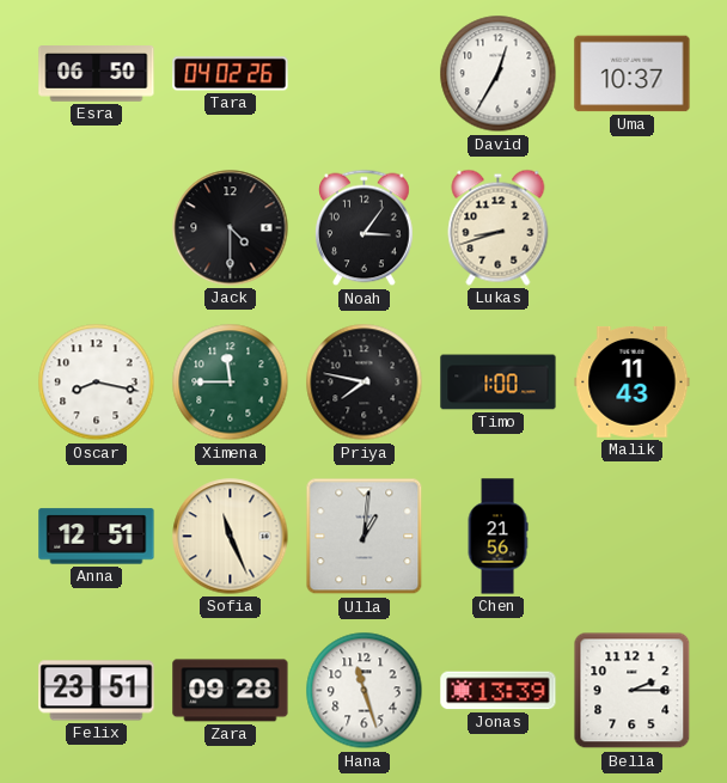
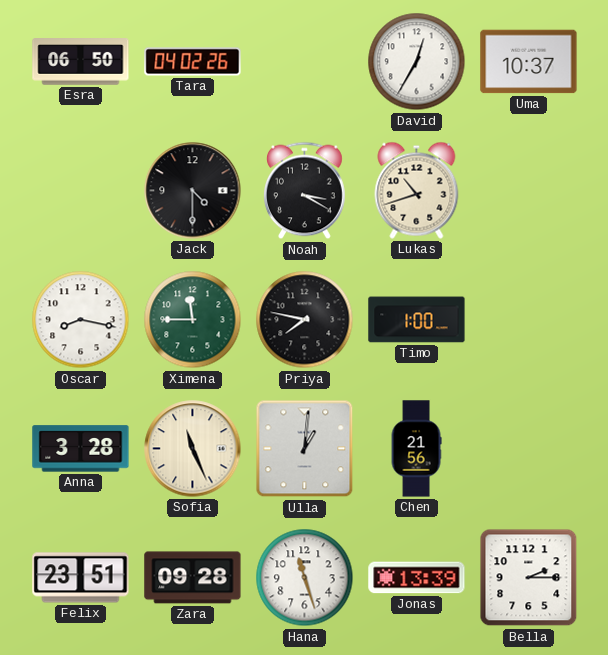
Noah: 3:06 -> 3:20
Lukas: 8:42 -> 10:42
Malik: 11:43 -> none
Anna: 12:51 -> 3:28
